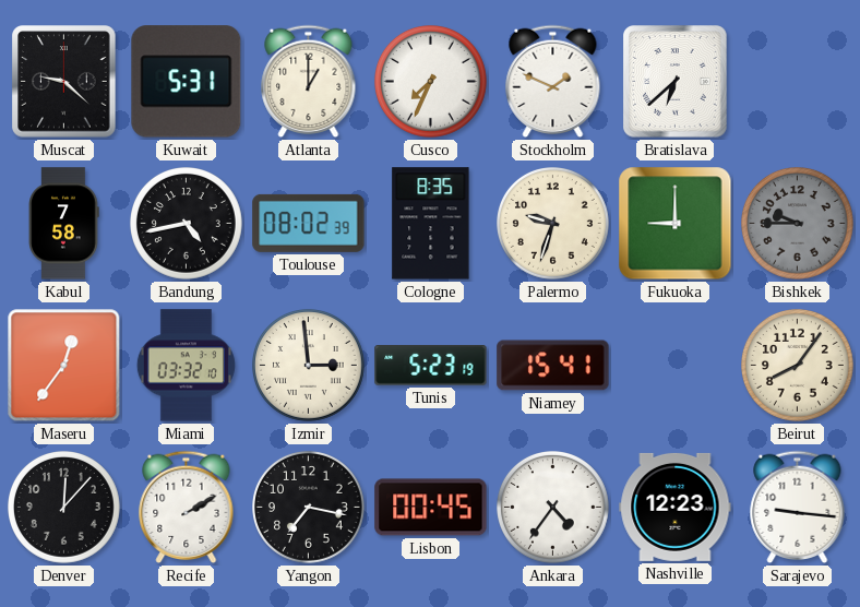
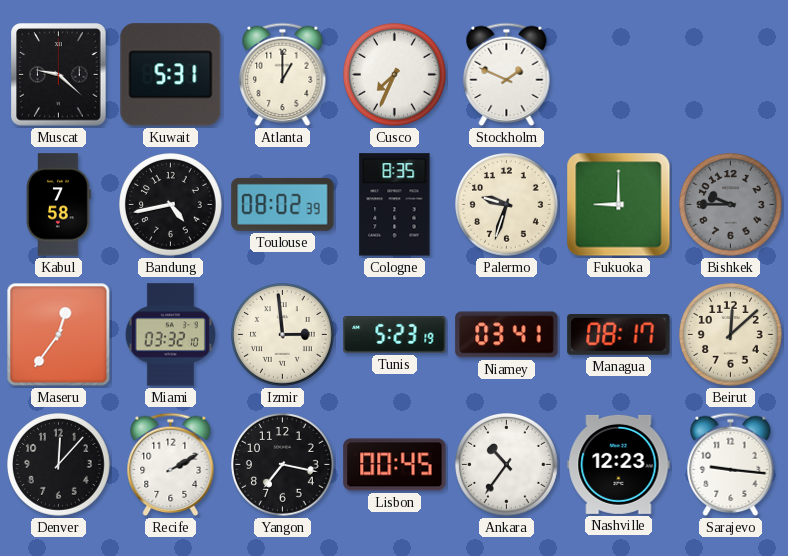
Bratislava: 6:38 -> none
Niamey: 15:41 -> 03:41
Managua: none -> 08:17
Beirut: 8:06 -> 12:08
Ankara: 4:36 -> 10:36
